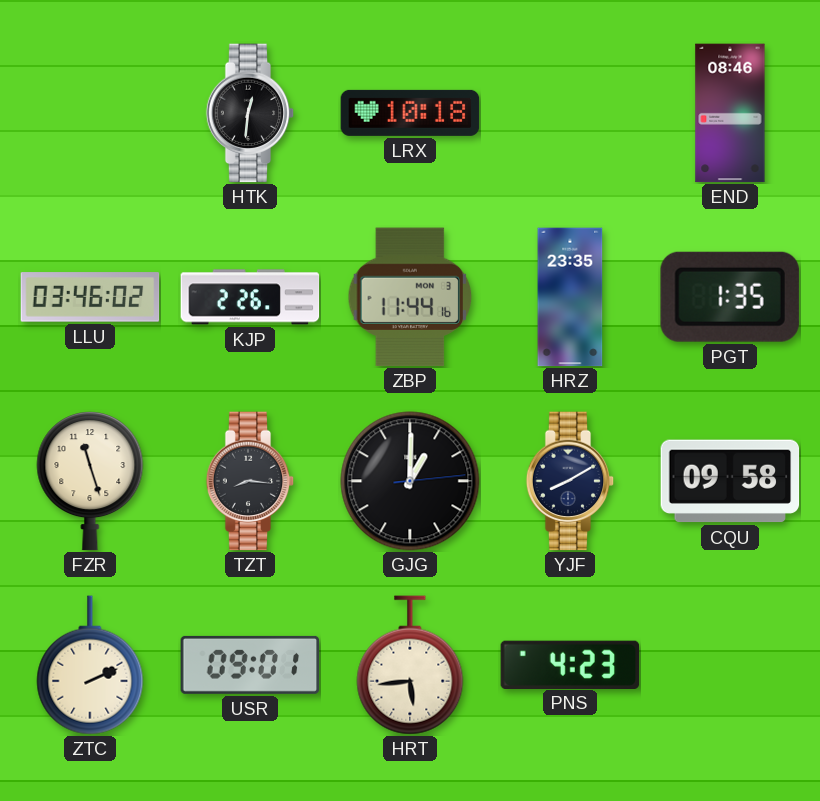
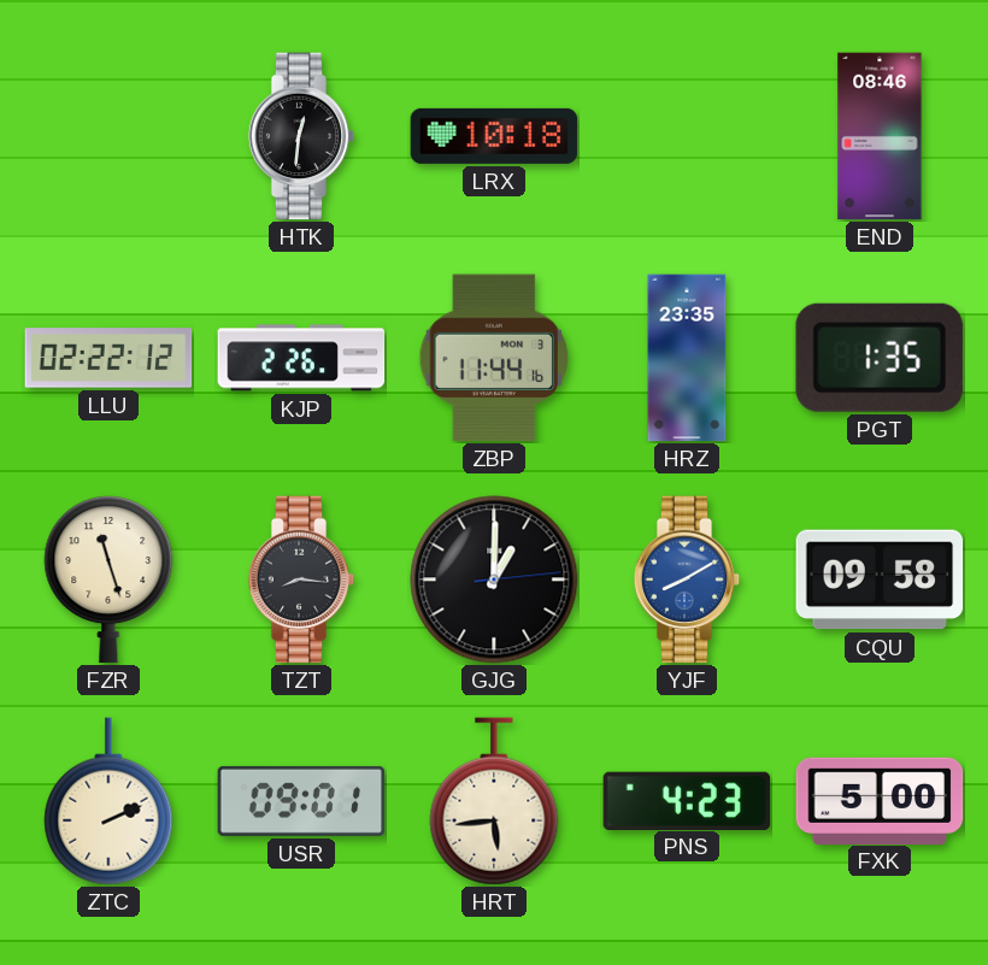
LLU: 03:46 -> 02:22
YJF dial: navy -> blue
FXK: none -> 5:00
